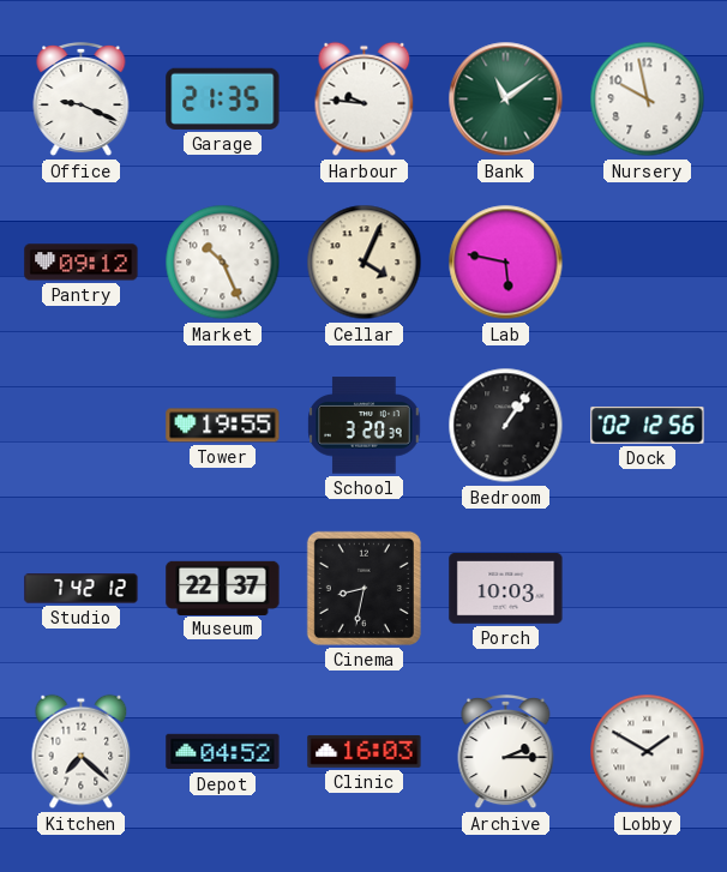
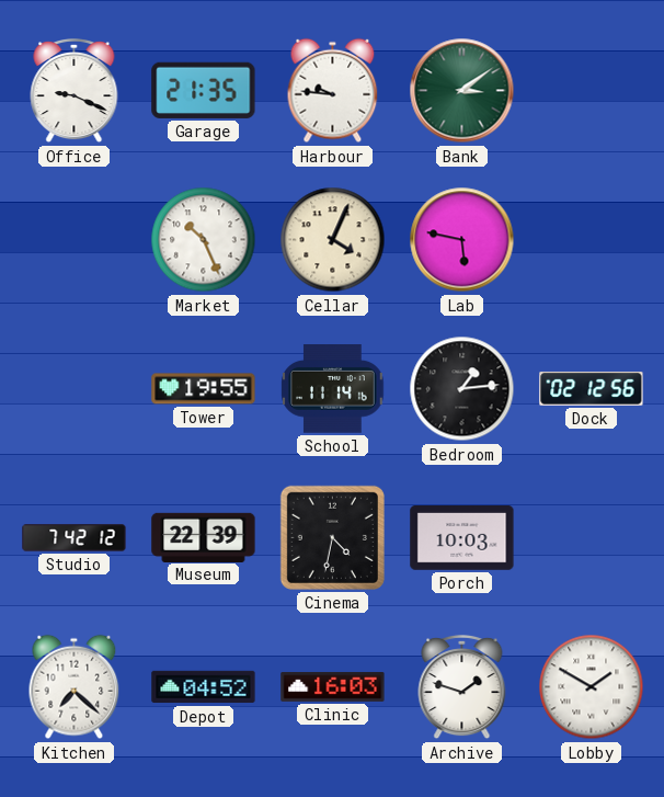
Bank: 11:09 -> 3:09
Nursery: 9:58 -> none
Pantry: 09:12 -> none
School: 3:20 -> 11:14
Bedroom: 1:06 -> 1:14
Museum: 22:37 -> 22:39
Cinema: 8:32 -> 4:32
Archive: 2:15 -> 1:48
